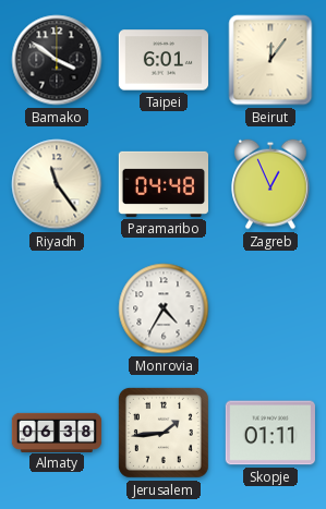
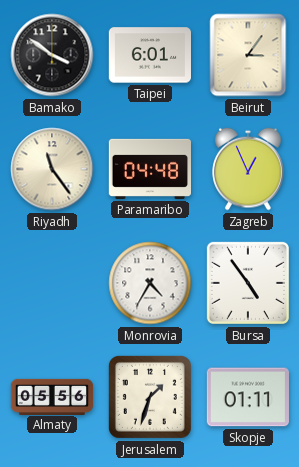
Beirut: 12:06 -> 3:06
Bursa: none -> 4:54
Almaty: 06:38 -> 05:56
Jerusalem: 1:44 -> 1:33
